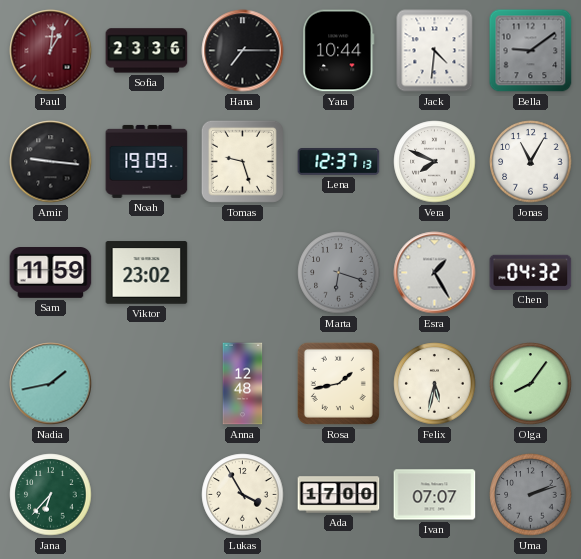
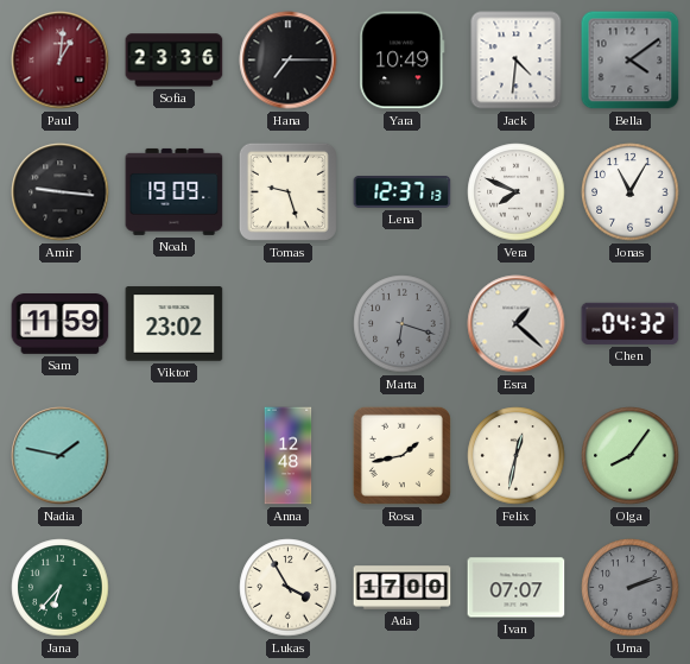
Yara: 10:44 -> 10:49
Bella: 9:09 -> 4:09
Esra: 1:25 -> 1:22
Nadia: 1:43 -> 1:47
Felix: 5:32 -> 12:32
